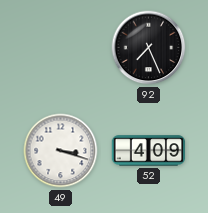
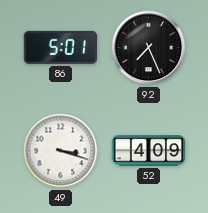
86: none -> 5:01
